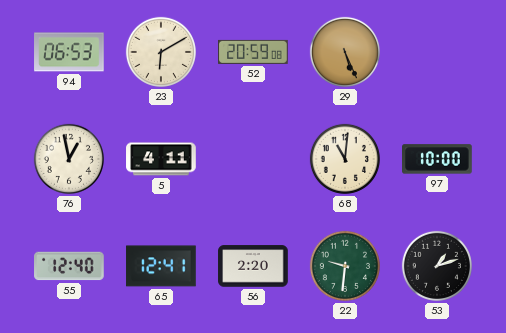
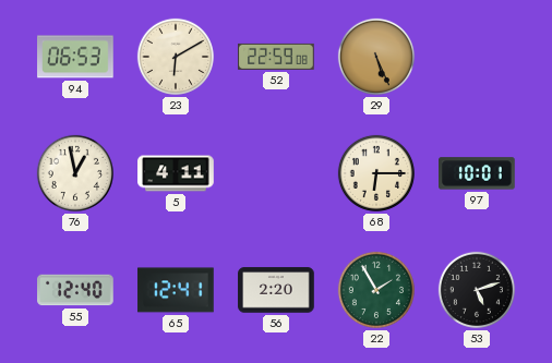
52: 20:59 -> 22:59
68: 11:01 -> 6:15
97: 10:00 -> 10:01
22: 9:31 -> 1:55
53: 1:12 -> 5:12
